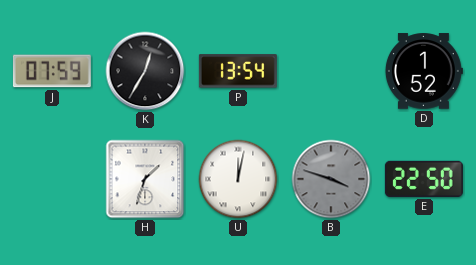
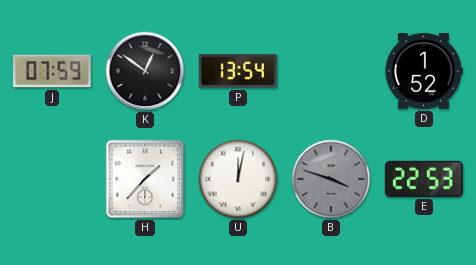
K: 12:35 -> 12:51
H: 1:33 -> 1:37
E: 22:50 -> 22:53
